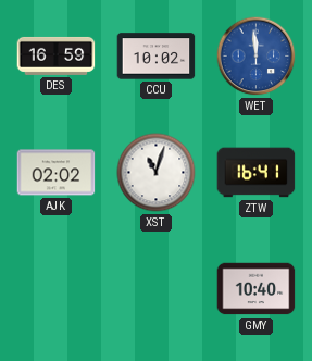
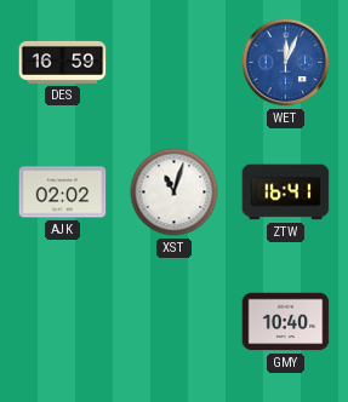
CCU: 10:02 -> none
WET: 11:59 -> 12:04
